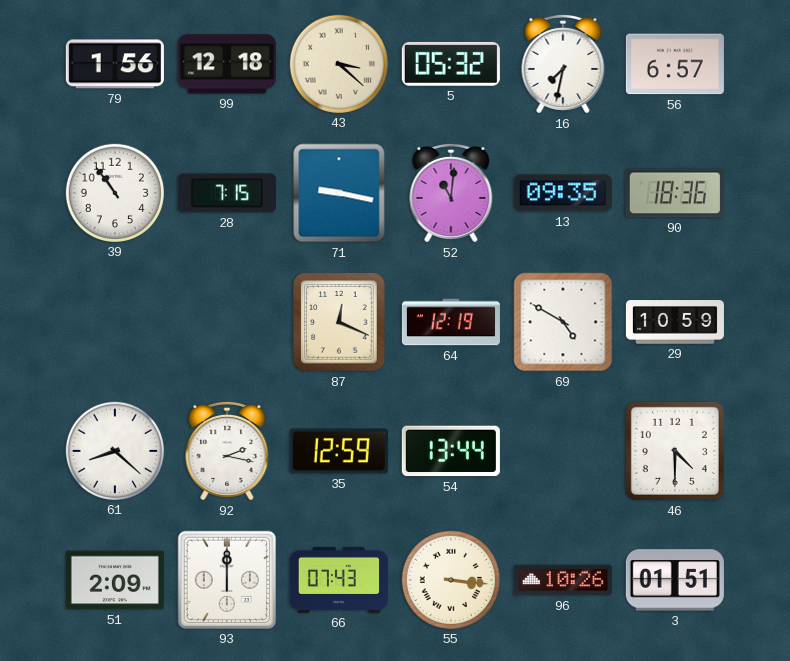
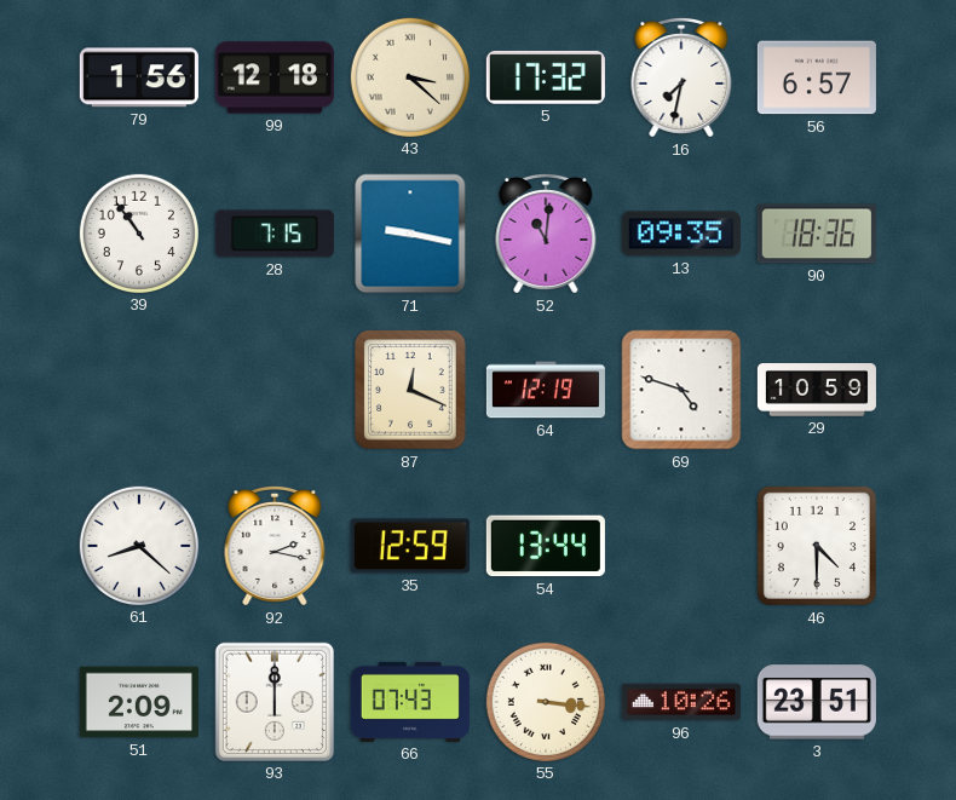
5: 05:32 -> 17:32
69: 4:50 -> 4:48
3: 01:51 -> 23:51
